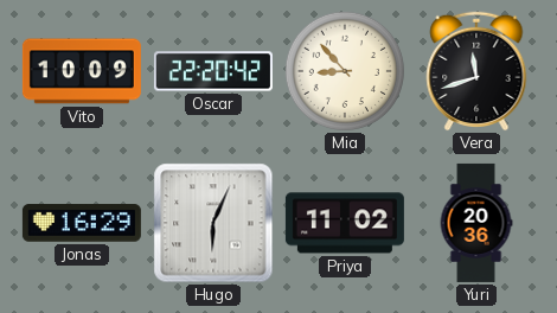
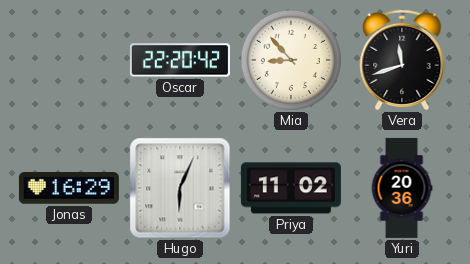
Vito: 10:09 -> none
